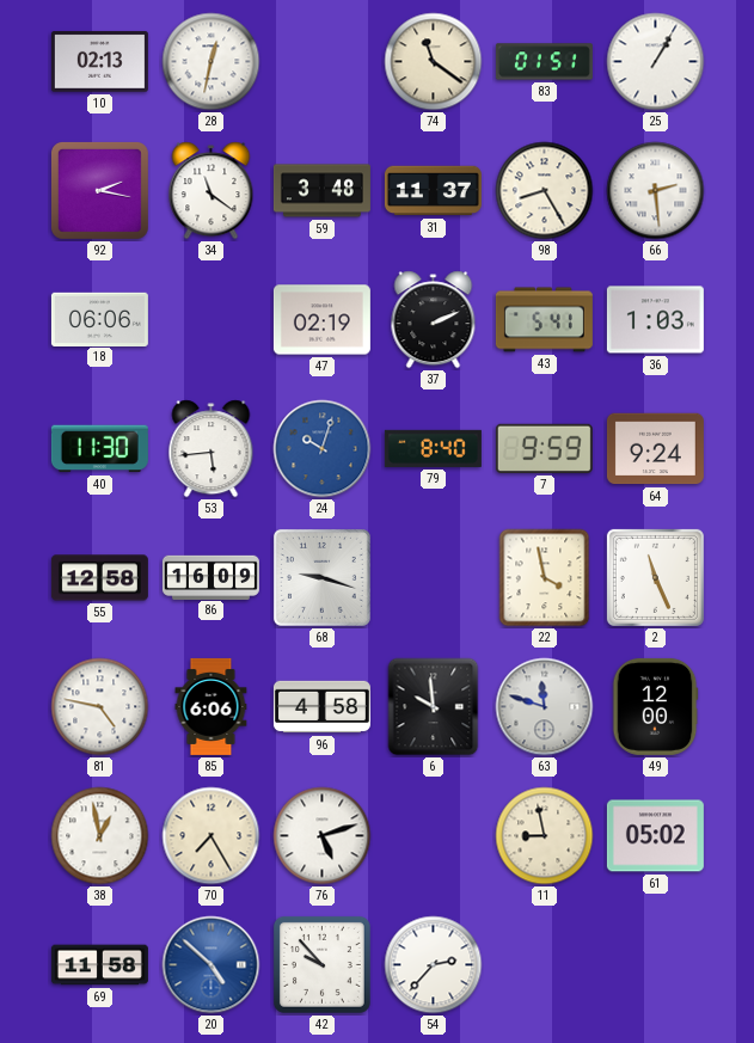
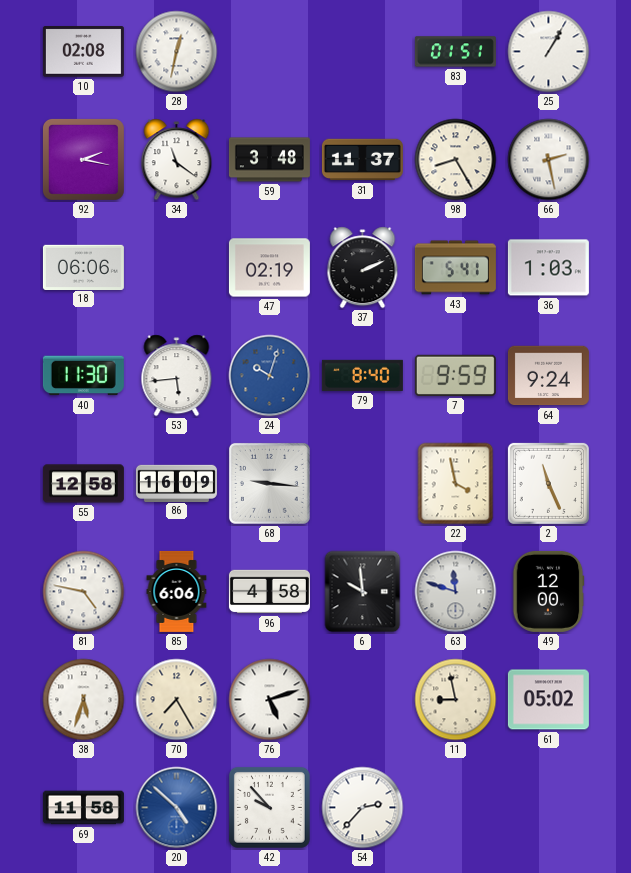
10: 02:13 -> 02:08
74: 11:21 -> none
66: 2:29 -> 2:28
68: 9:18 -> 9:16
38: 12:58 -> 5:33
